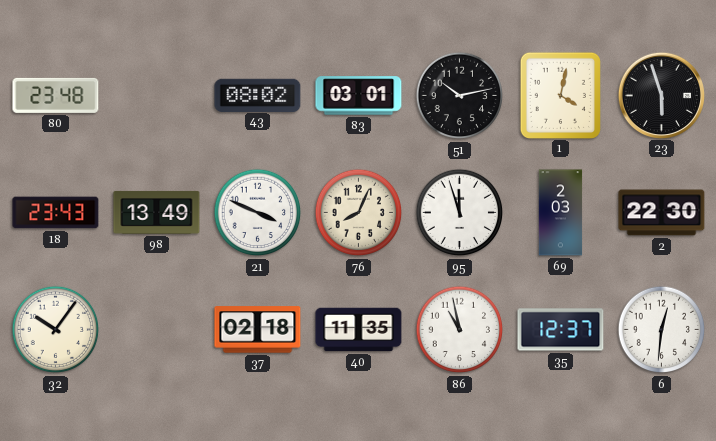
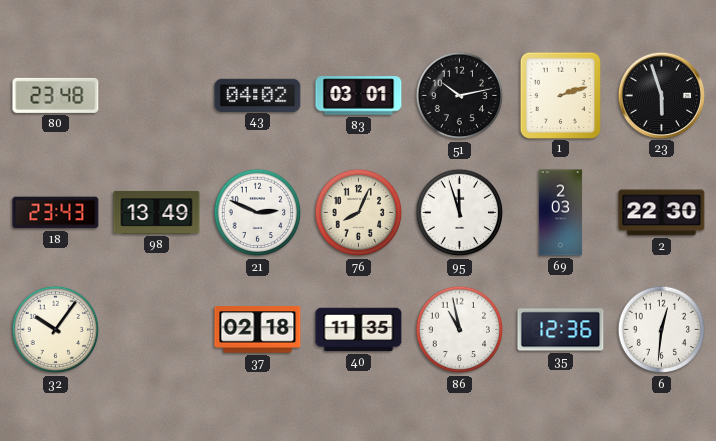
43: 08:02 -> 04:02
1: 4:02 -> 2:12
21: 3:49 -> 2:49
35: 12:37 -> 12:36
